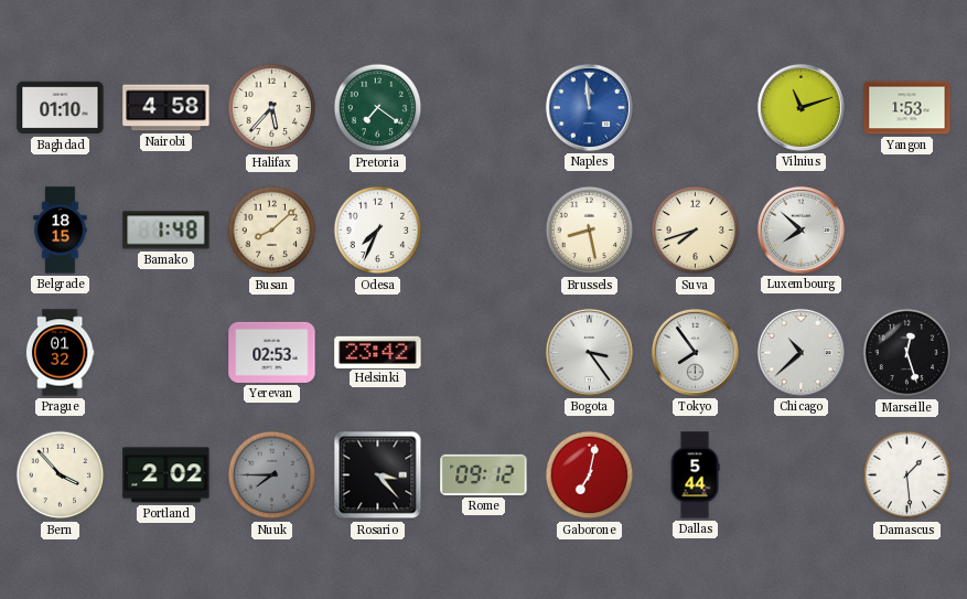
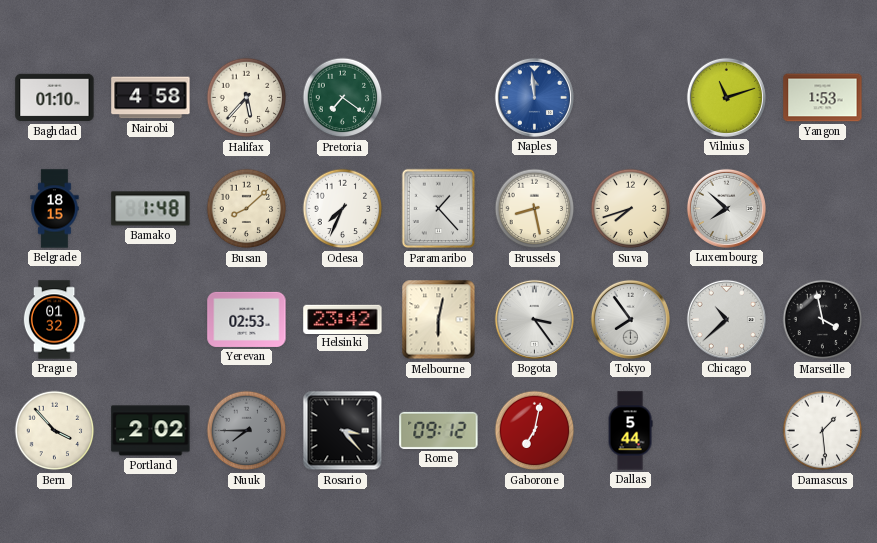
Paramaribo: none -> 1:23
Melbourne: none -> 6:02
Marseille: 12:27 -> 3:58
